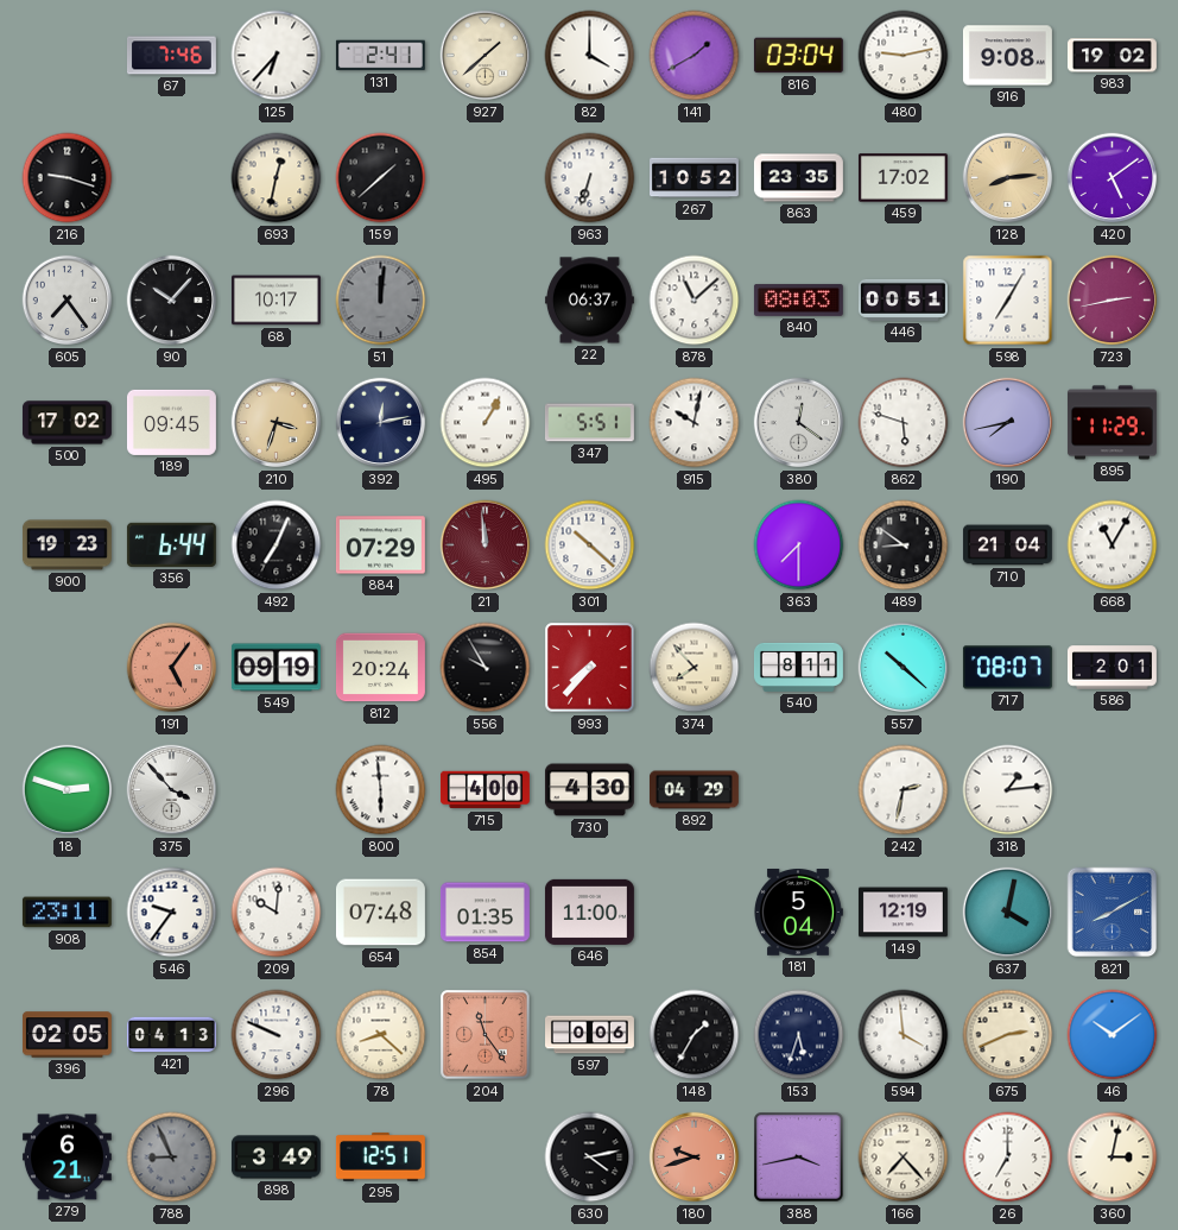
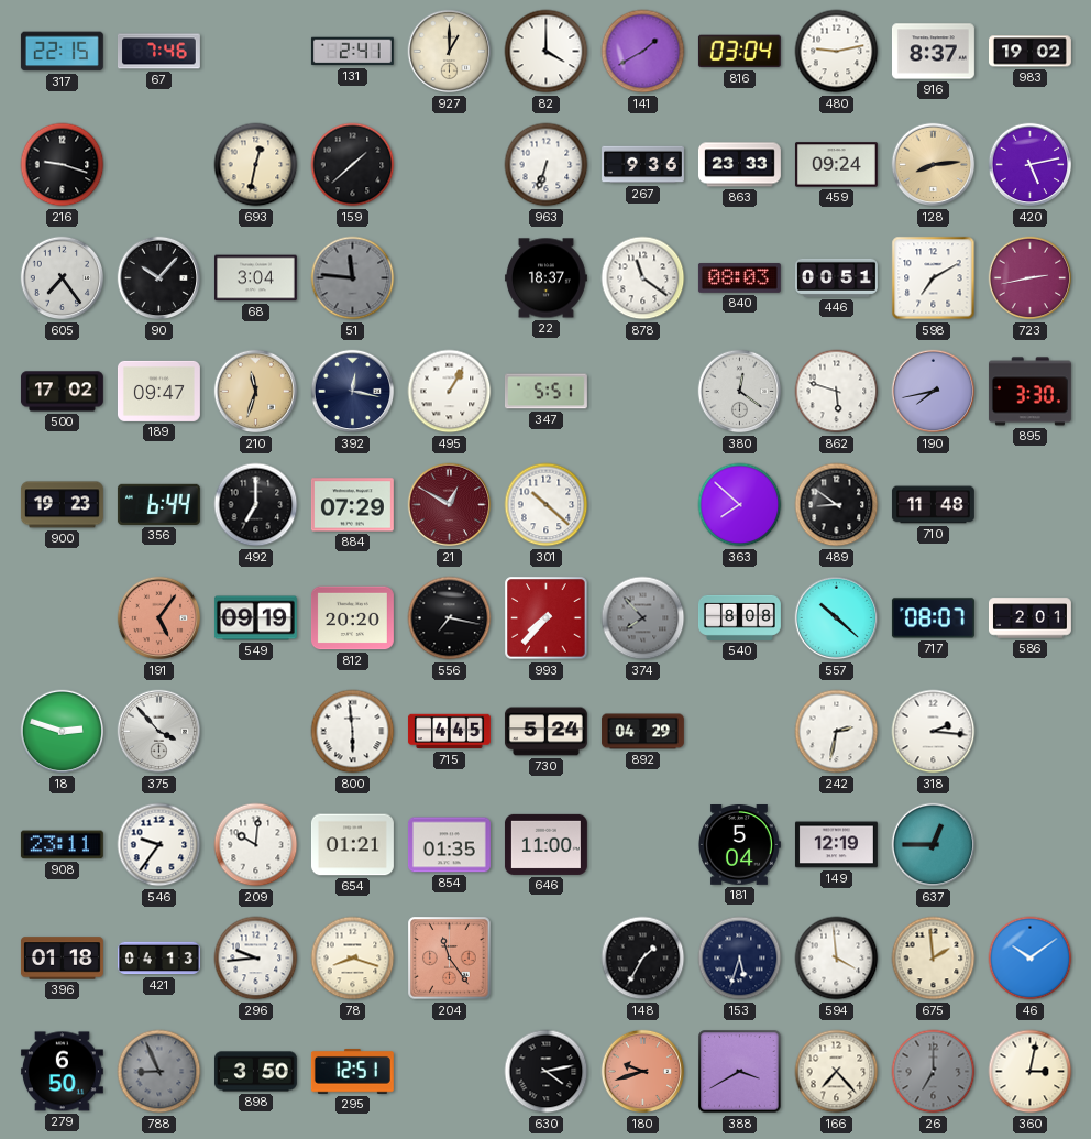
317: none -> 22:15
125: 6:37 -> none
927: 1:38 -> 1:00
916: 9:08 -> 8:37
267: 10:52 -> 9:36
863: 23:35 -> 23:33
459: 17:02 -> 09:24
420: 5:09 -> 5:13
68: 10:17 -> 3:04
51: 12:01 -> 11:46
22: 06:37 -> 18:37
878: 11:08 -> 11:21
598: 7:05 -> 7:10
189: 09:45 -> 09:47
210: 3:33 -> 11:33
392: 12:13 -> 12:17
915: 10:02 -> none
895: 11:29 -> 3:30
492: 7:04 -> 7:00
21: 11:59 -> 12:50
363: 7:30 -> 7:52
710: 21:04 -> 11:48
668: 11:05 -> none
812: 20:24 -> 20:20
556: 9:55 -> 7:17
374 dial: cream -> grey
540: 8:11 -> 8:08
715: 4:00 -> 4:45
730: 4:30 -> 5:24
318: 1:14 -> 2:16
654: 07:48 -> 01:21
637: 4:02 -> 12:45
821: 8:10 -> none
396: 02:05 -> 01:18
296: 9:49 -> 9:44
78: 8:22 -> 8:18
597: 0:06 -> none
675: 2:41 -> 1:59
279: 6:21 -> 6:50
898: 3:49 -> 3:50
388: 3:43 -> 3:40
26 dial: white -> grey
